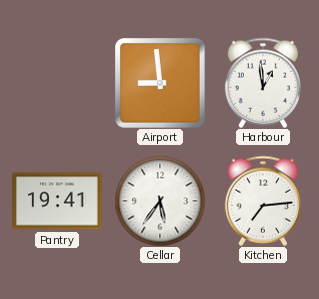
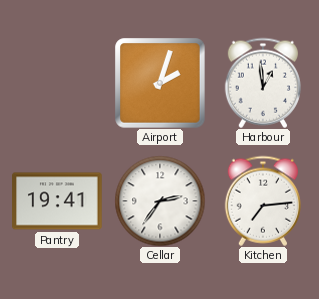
Airport: 8:59 -> 2:03
Cellar: 5:36 -> 2:36
